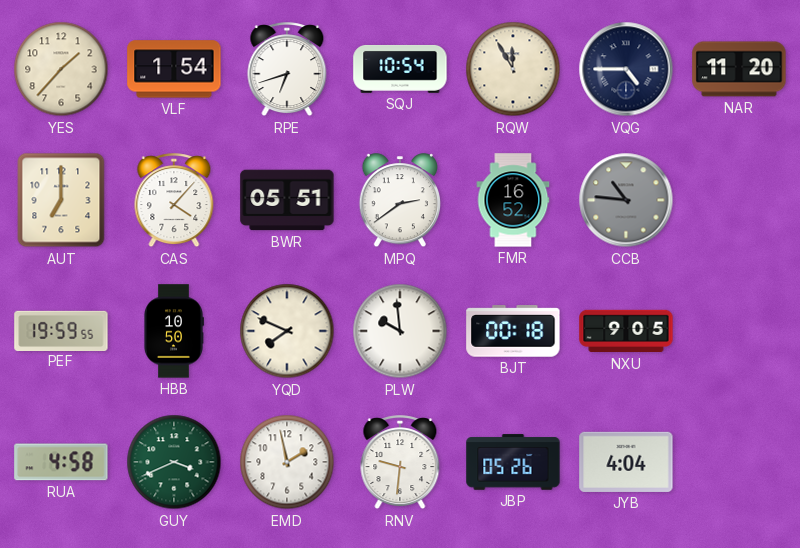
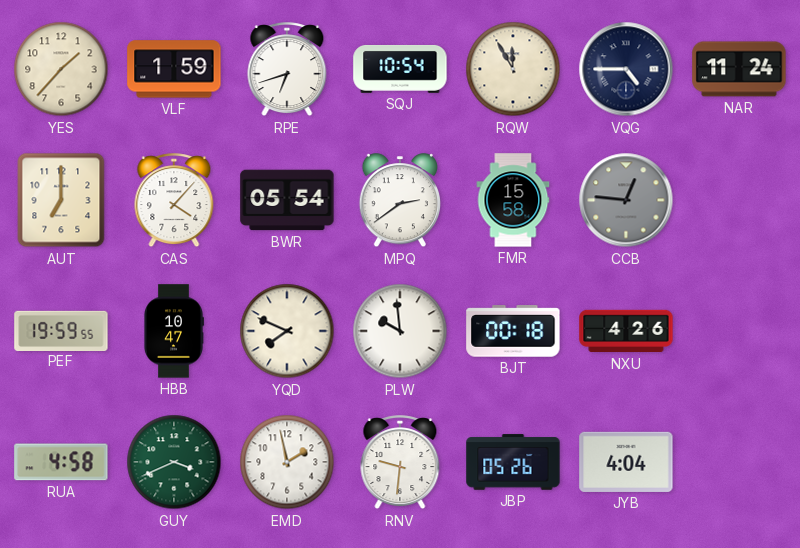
VLF: 1:54 -> 1:59
NAR: 11:20 -> 11:24
BWR: 05:51 -> 05:54
FMR: 16:52 -> 15:58
CCB: 10:46 -> 12:46
HBB: 10:50 -> 10:47
NXU: 9:05 -> 4:26
